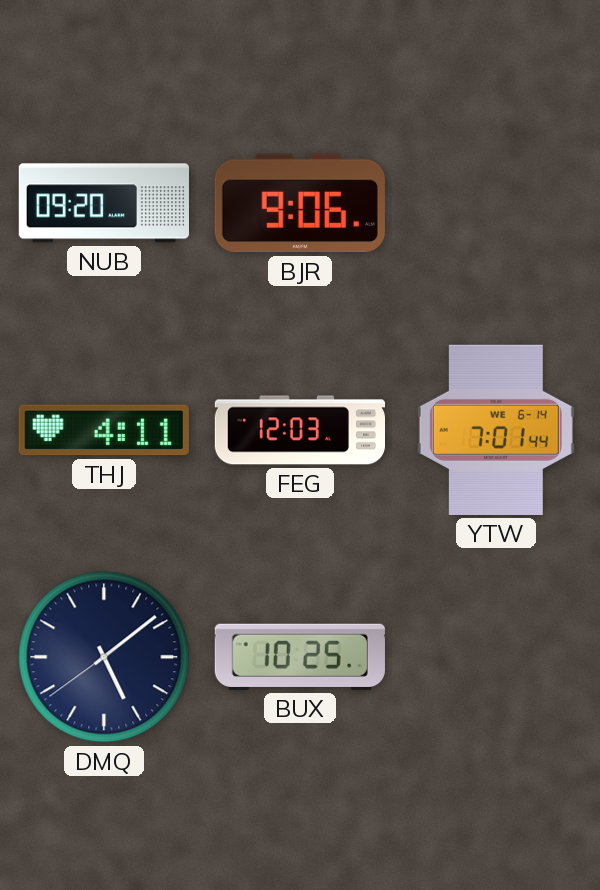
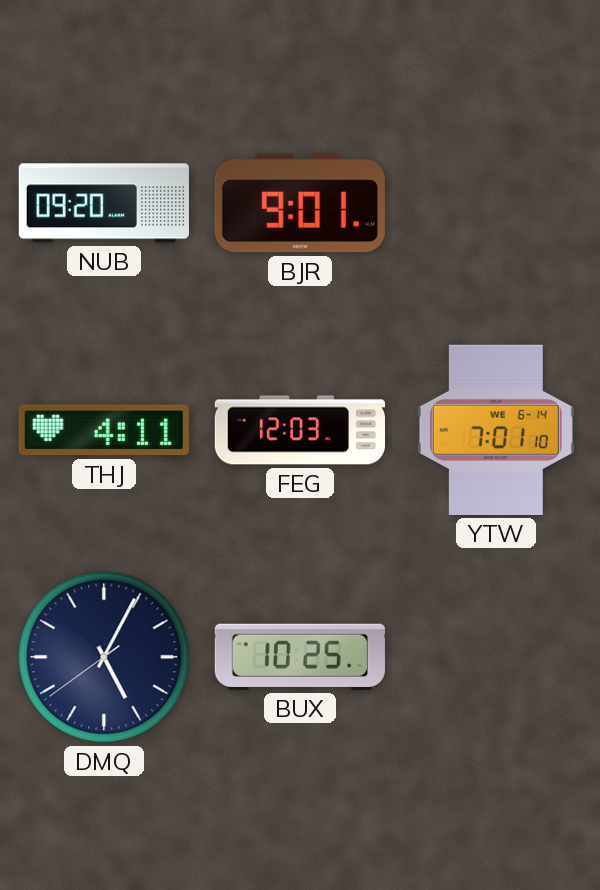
BJR: 9:06 -> 9:01
YTW: 7:01:44 -> 7:01:10
DMQ: 5:08 -> 5:04
